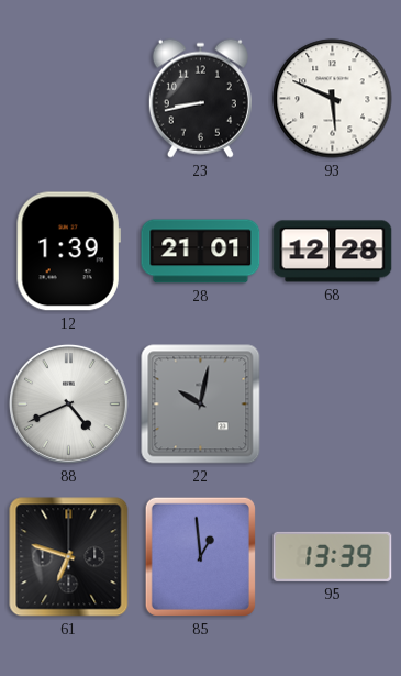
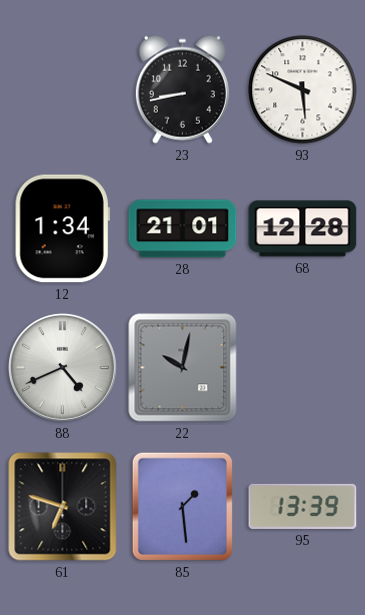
12: 1:39 -> 1:34
85: 12:59 -> 1:29
